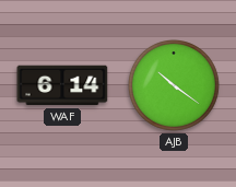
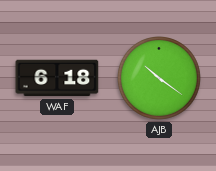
WAF: 6:14 -> 6:18
